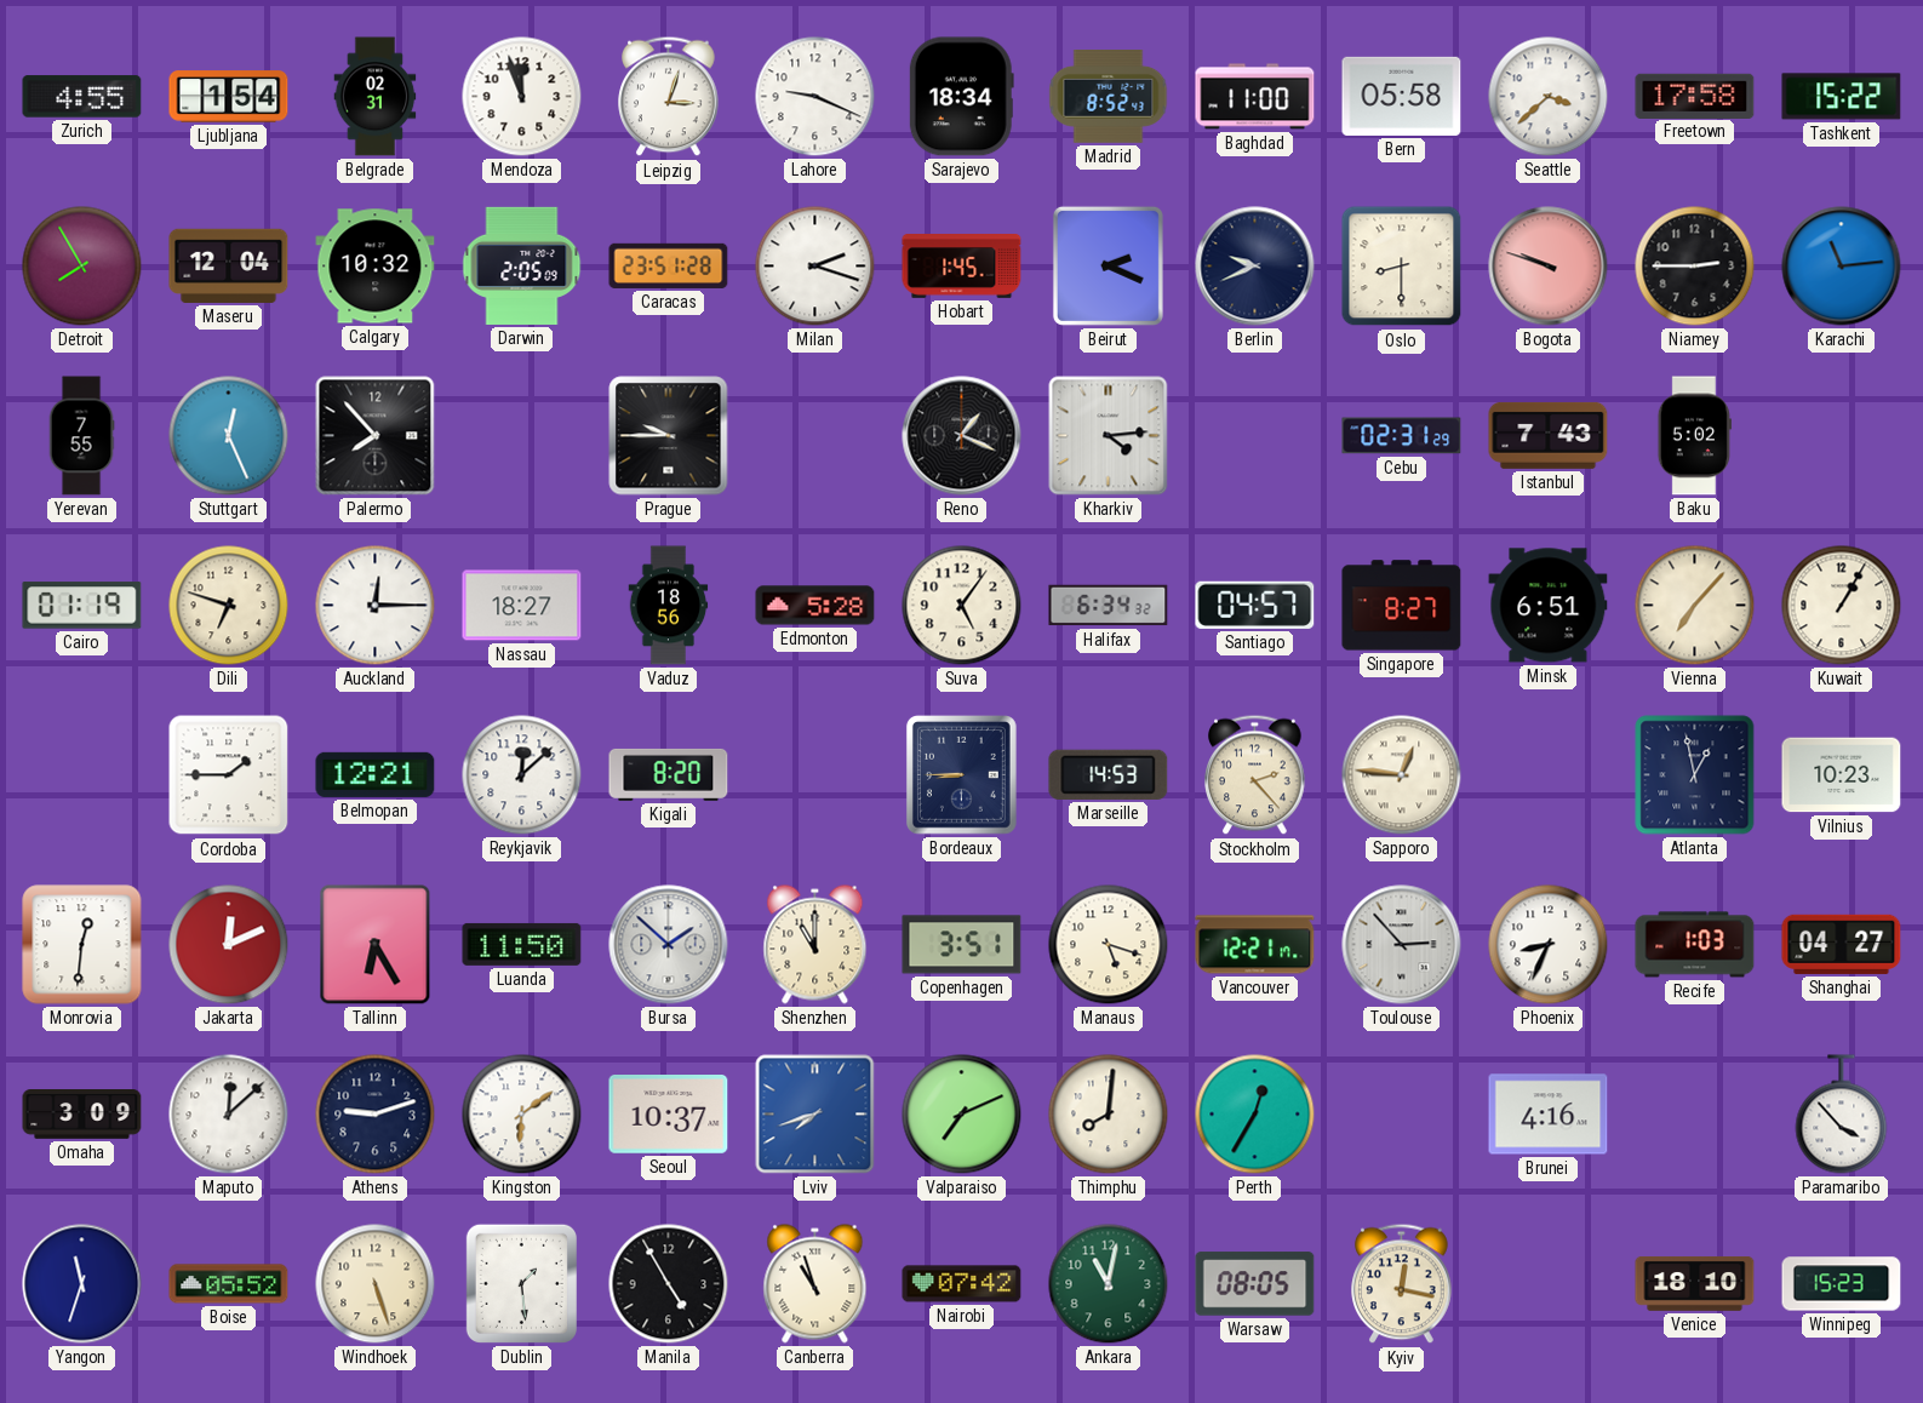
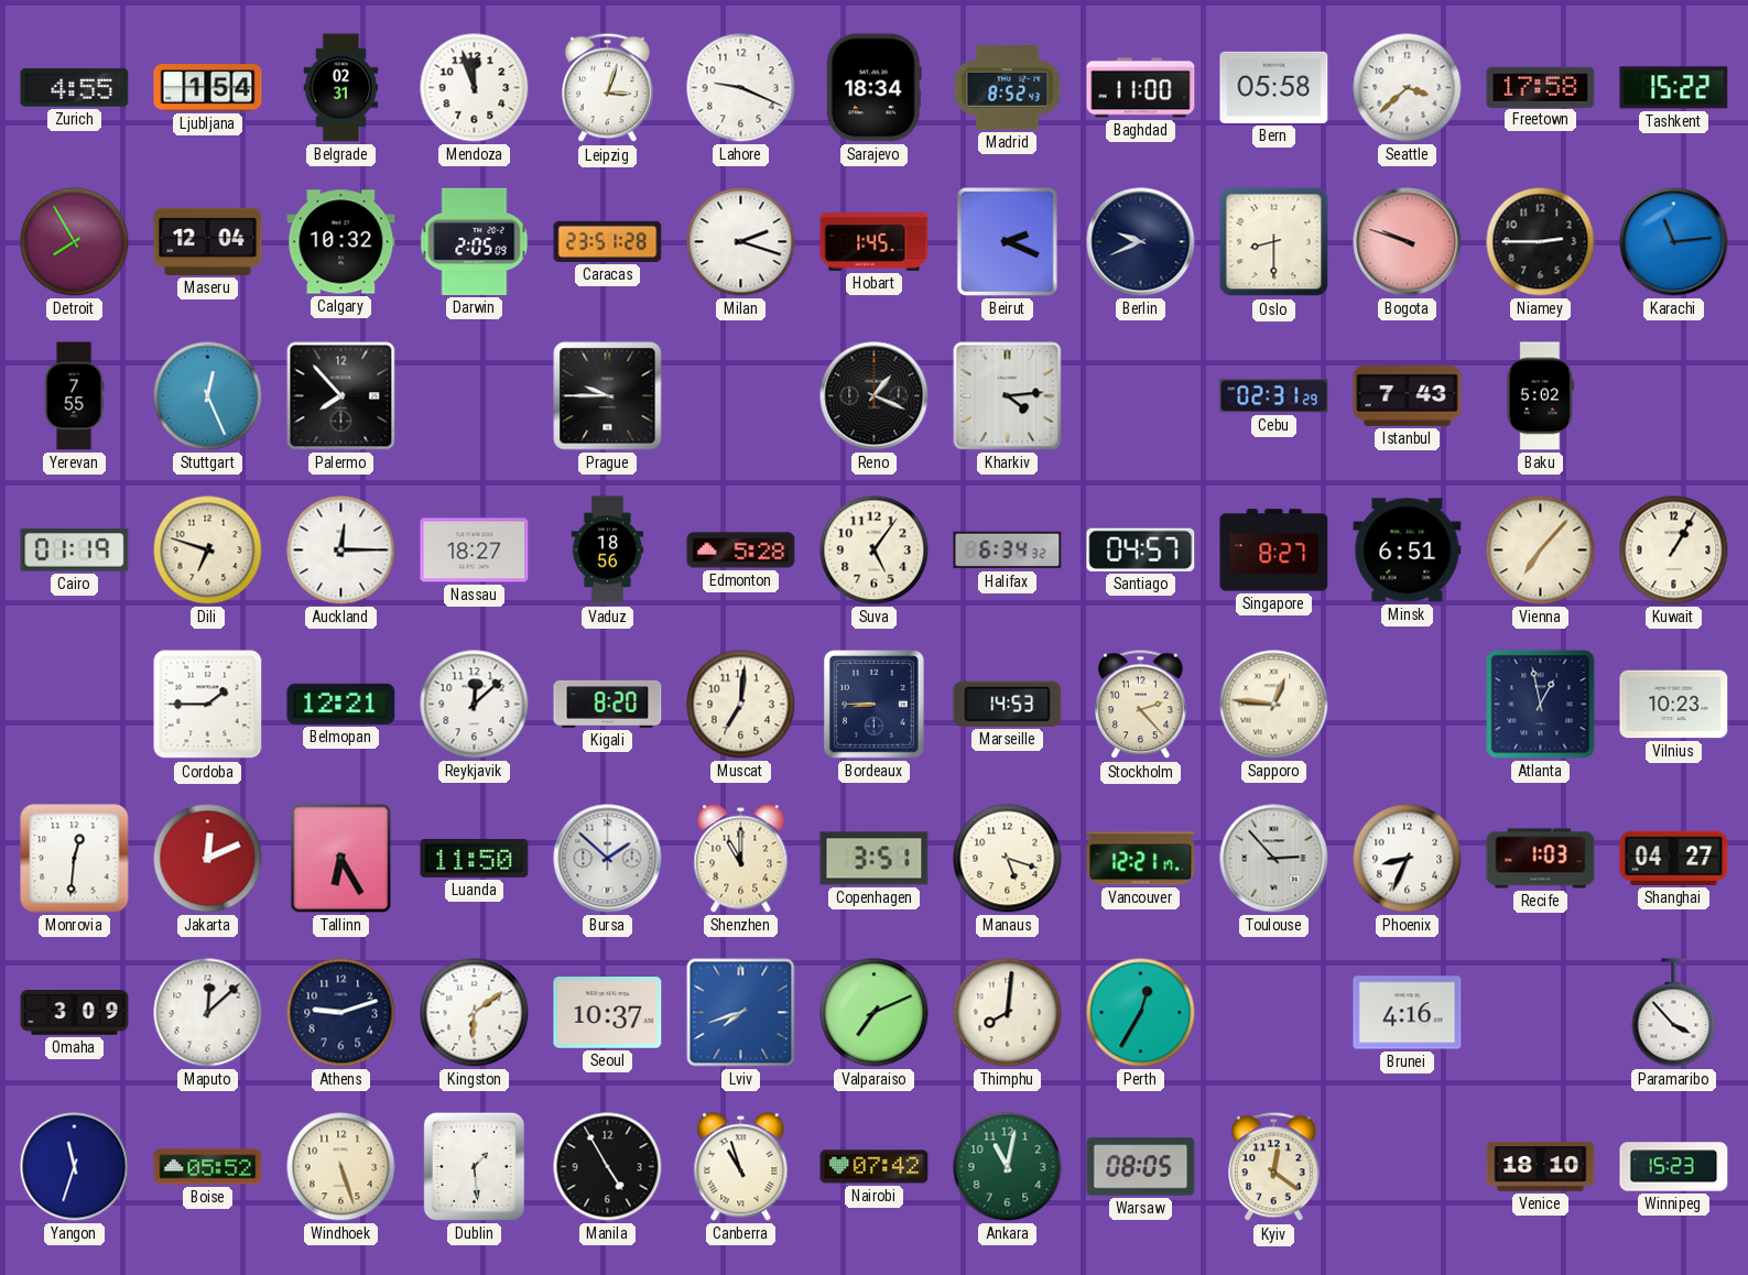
Muscat: none -> 7:01
Kyiv: 12:17 -> 12:21
